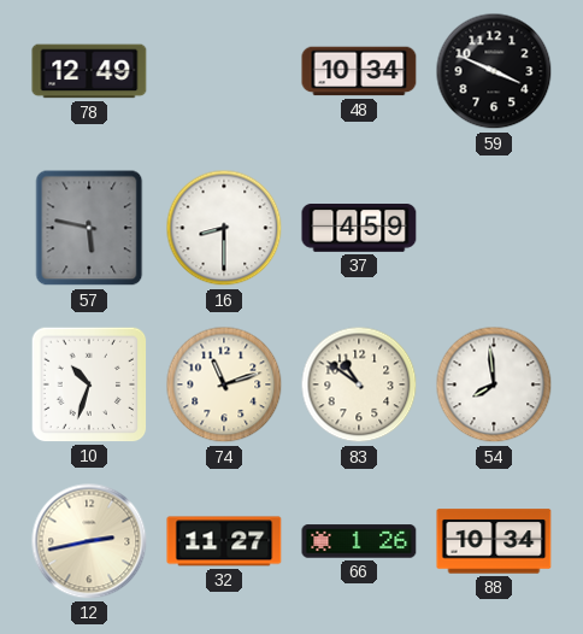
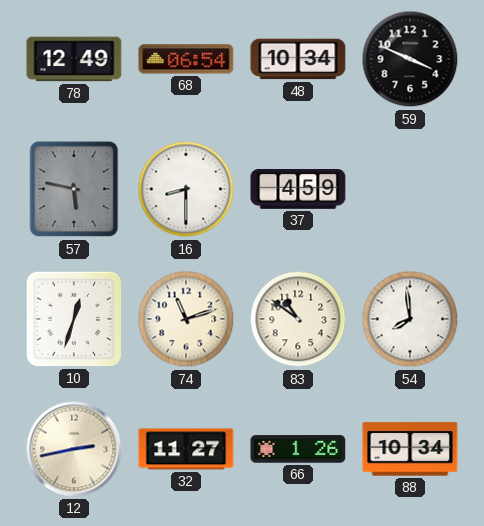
68: none -> 06:54
10: 10:33 -> 12:33
